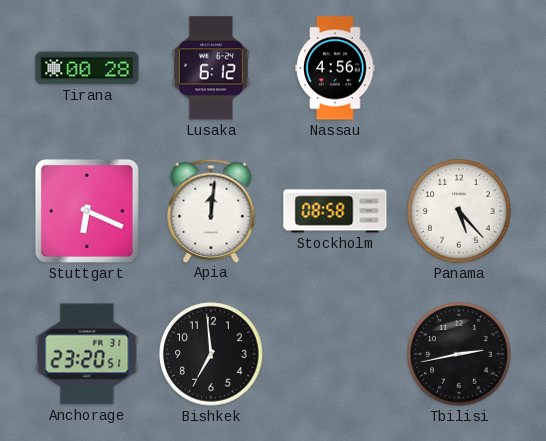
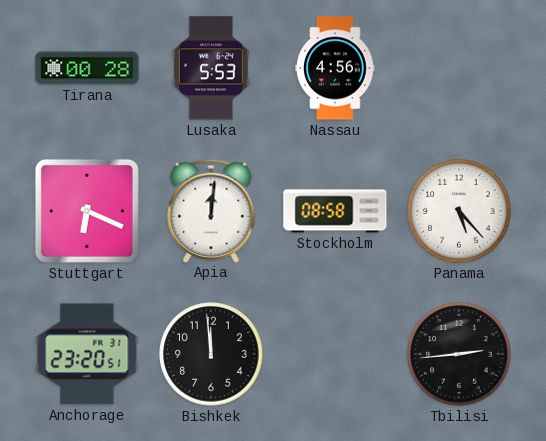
Lusaka: 6:12 -> 5:53
Bishkek: 6:59 -> 11:59
Tbilisi: 2:43 -> 2:44
